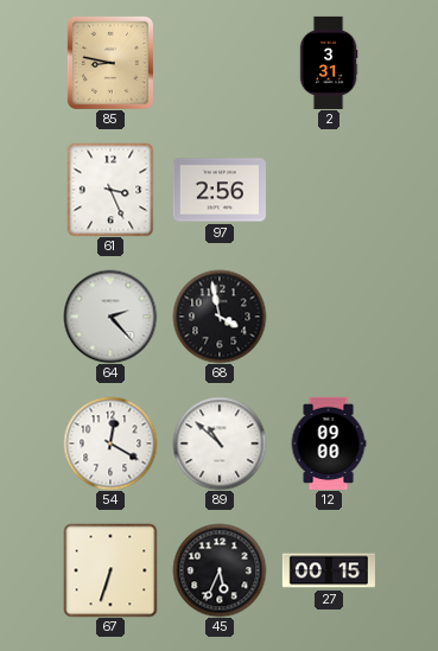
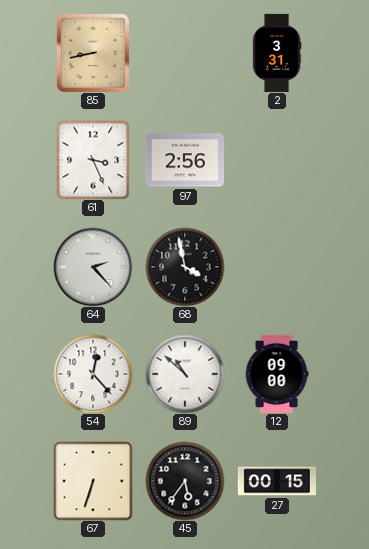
85: 8:47 -> 8:43
54: 12:20 -> 12:23
45: 5:34 -> 5:36
